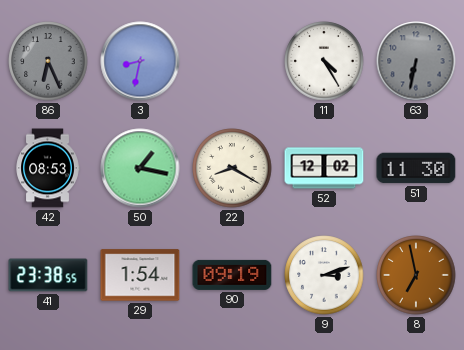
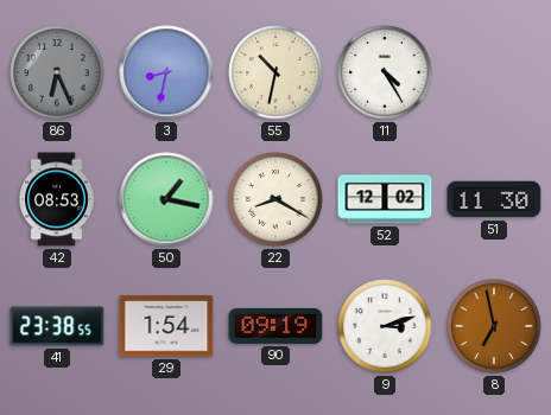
55: none -> 10:32
63: 6:32 -> none
